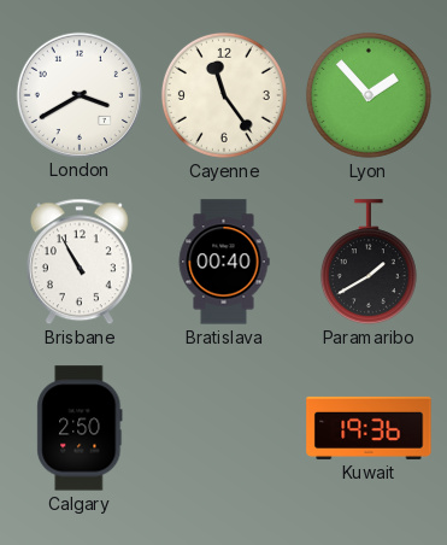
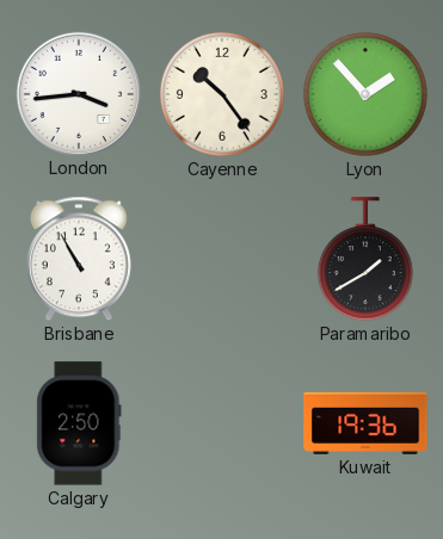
London: 3:40 -> 3:44
Cayenne: 11:24 -> 10:24
Bratislava: 00:40 -> none
